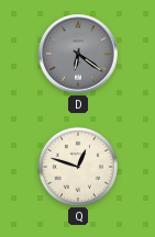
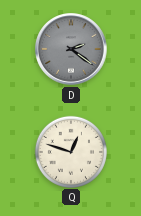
D: 6:21 -> 2:21
